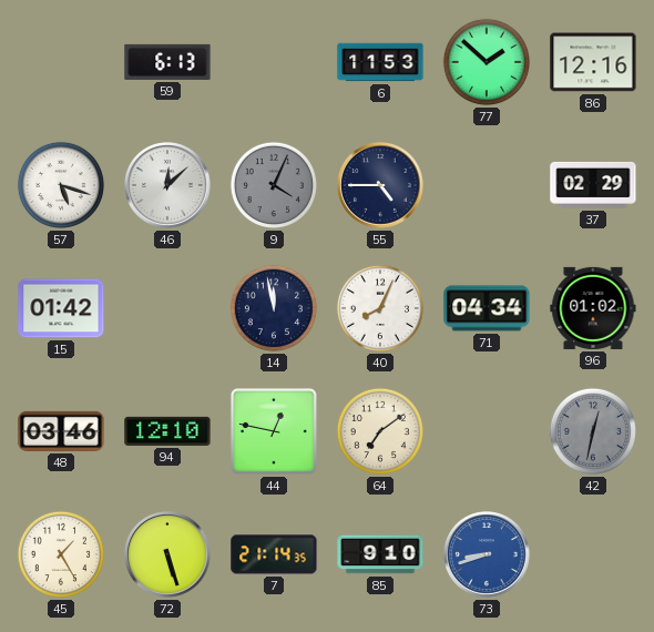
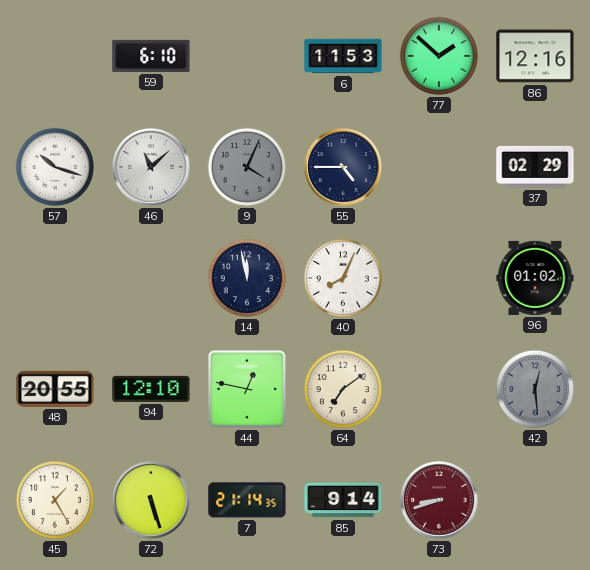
59: 6:13 -> 6:10
57: 5:18 -> 10:18
46: 12:08 -> 11:08
15: 01:42 -> none
71: 04:34 -> none
48: 03:46 -> 20:55
42: 12:32 -> 12:29
85: 9:10 -> 9:14
73 dial: blue -> burgundy
